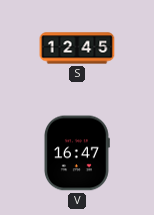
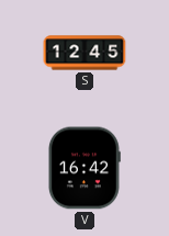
V: 16:47 -> 16:42
